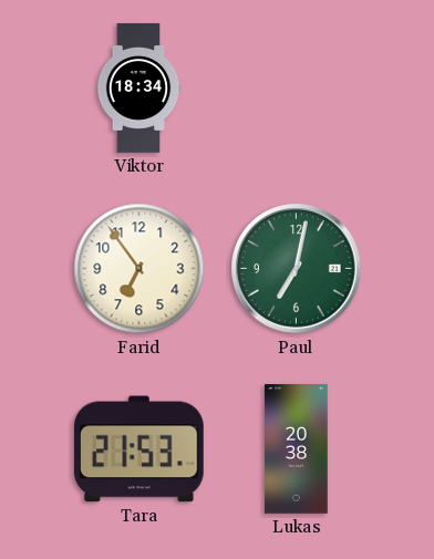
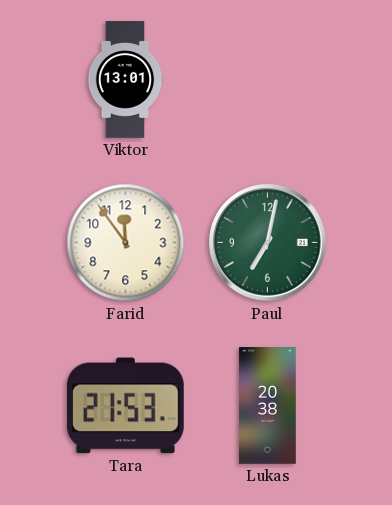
Viktor: 18:34 -> 13:01
Farid: 6:54 -> 11:54
